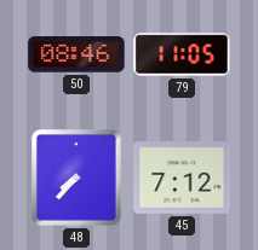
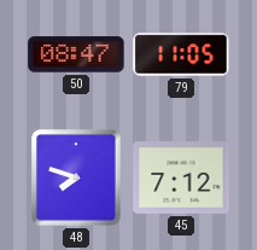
50: 08:46 -> 08:47
48: 7:37 -> 7:48
